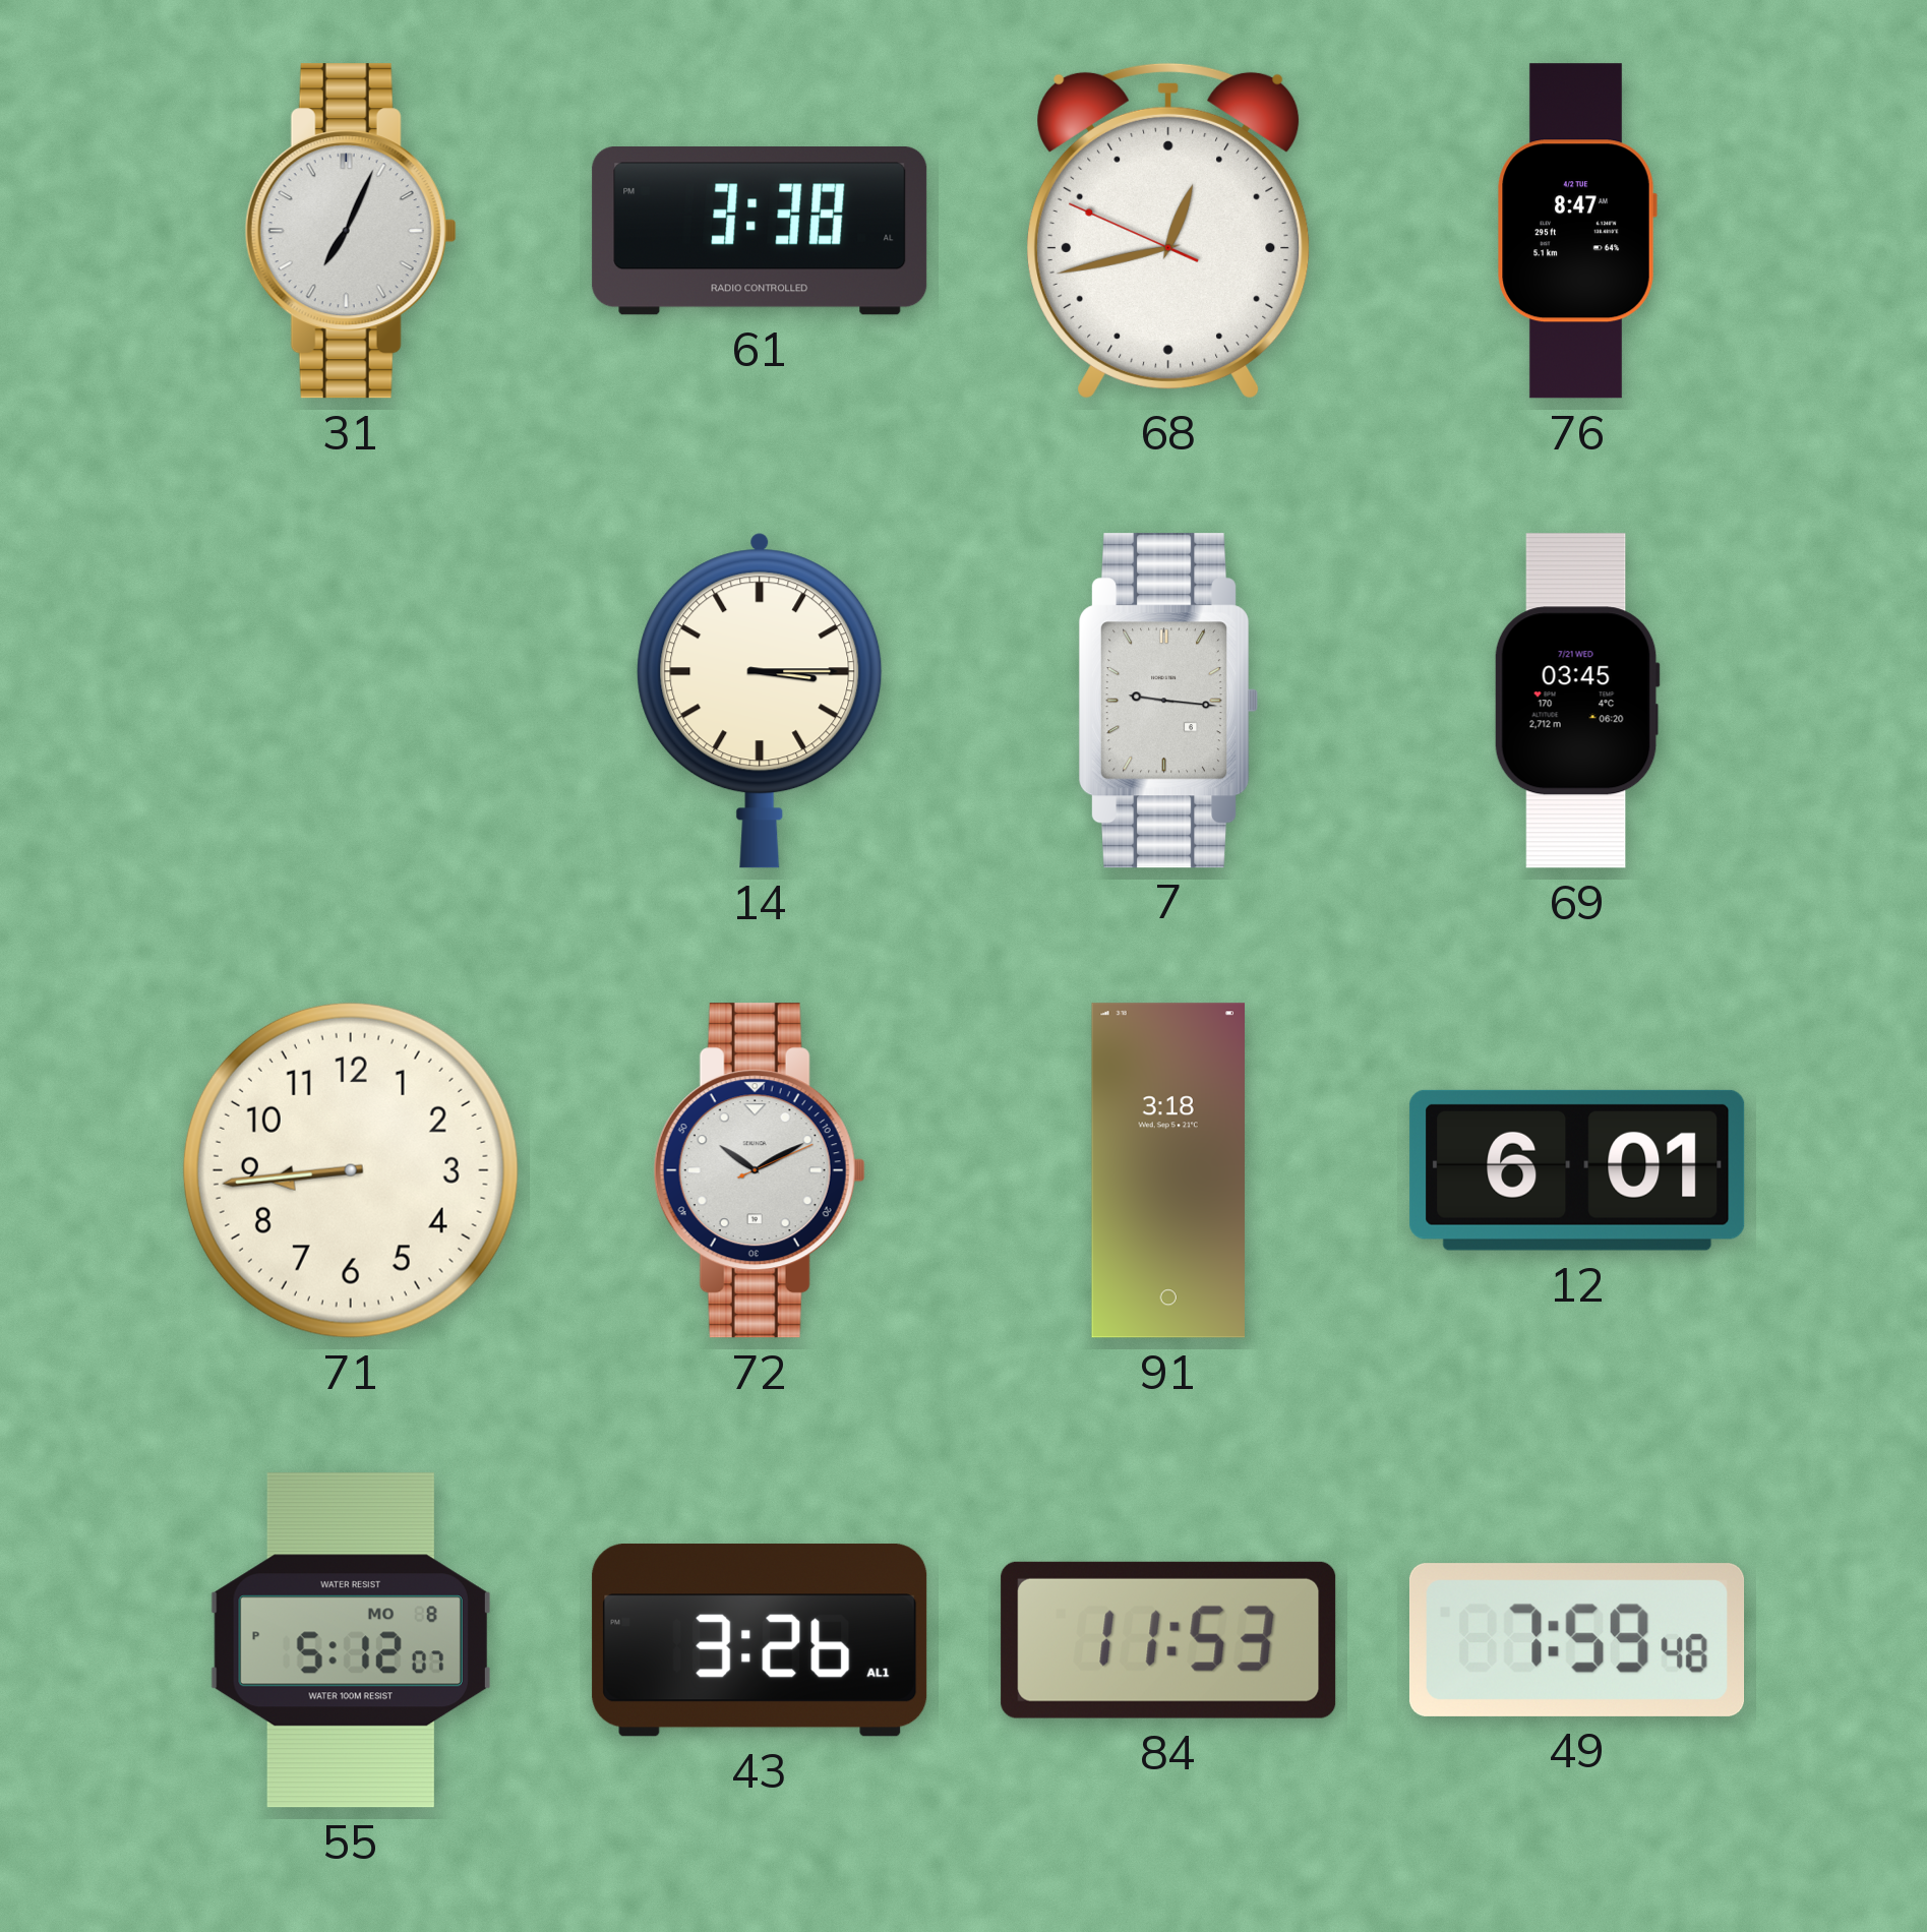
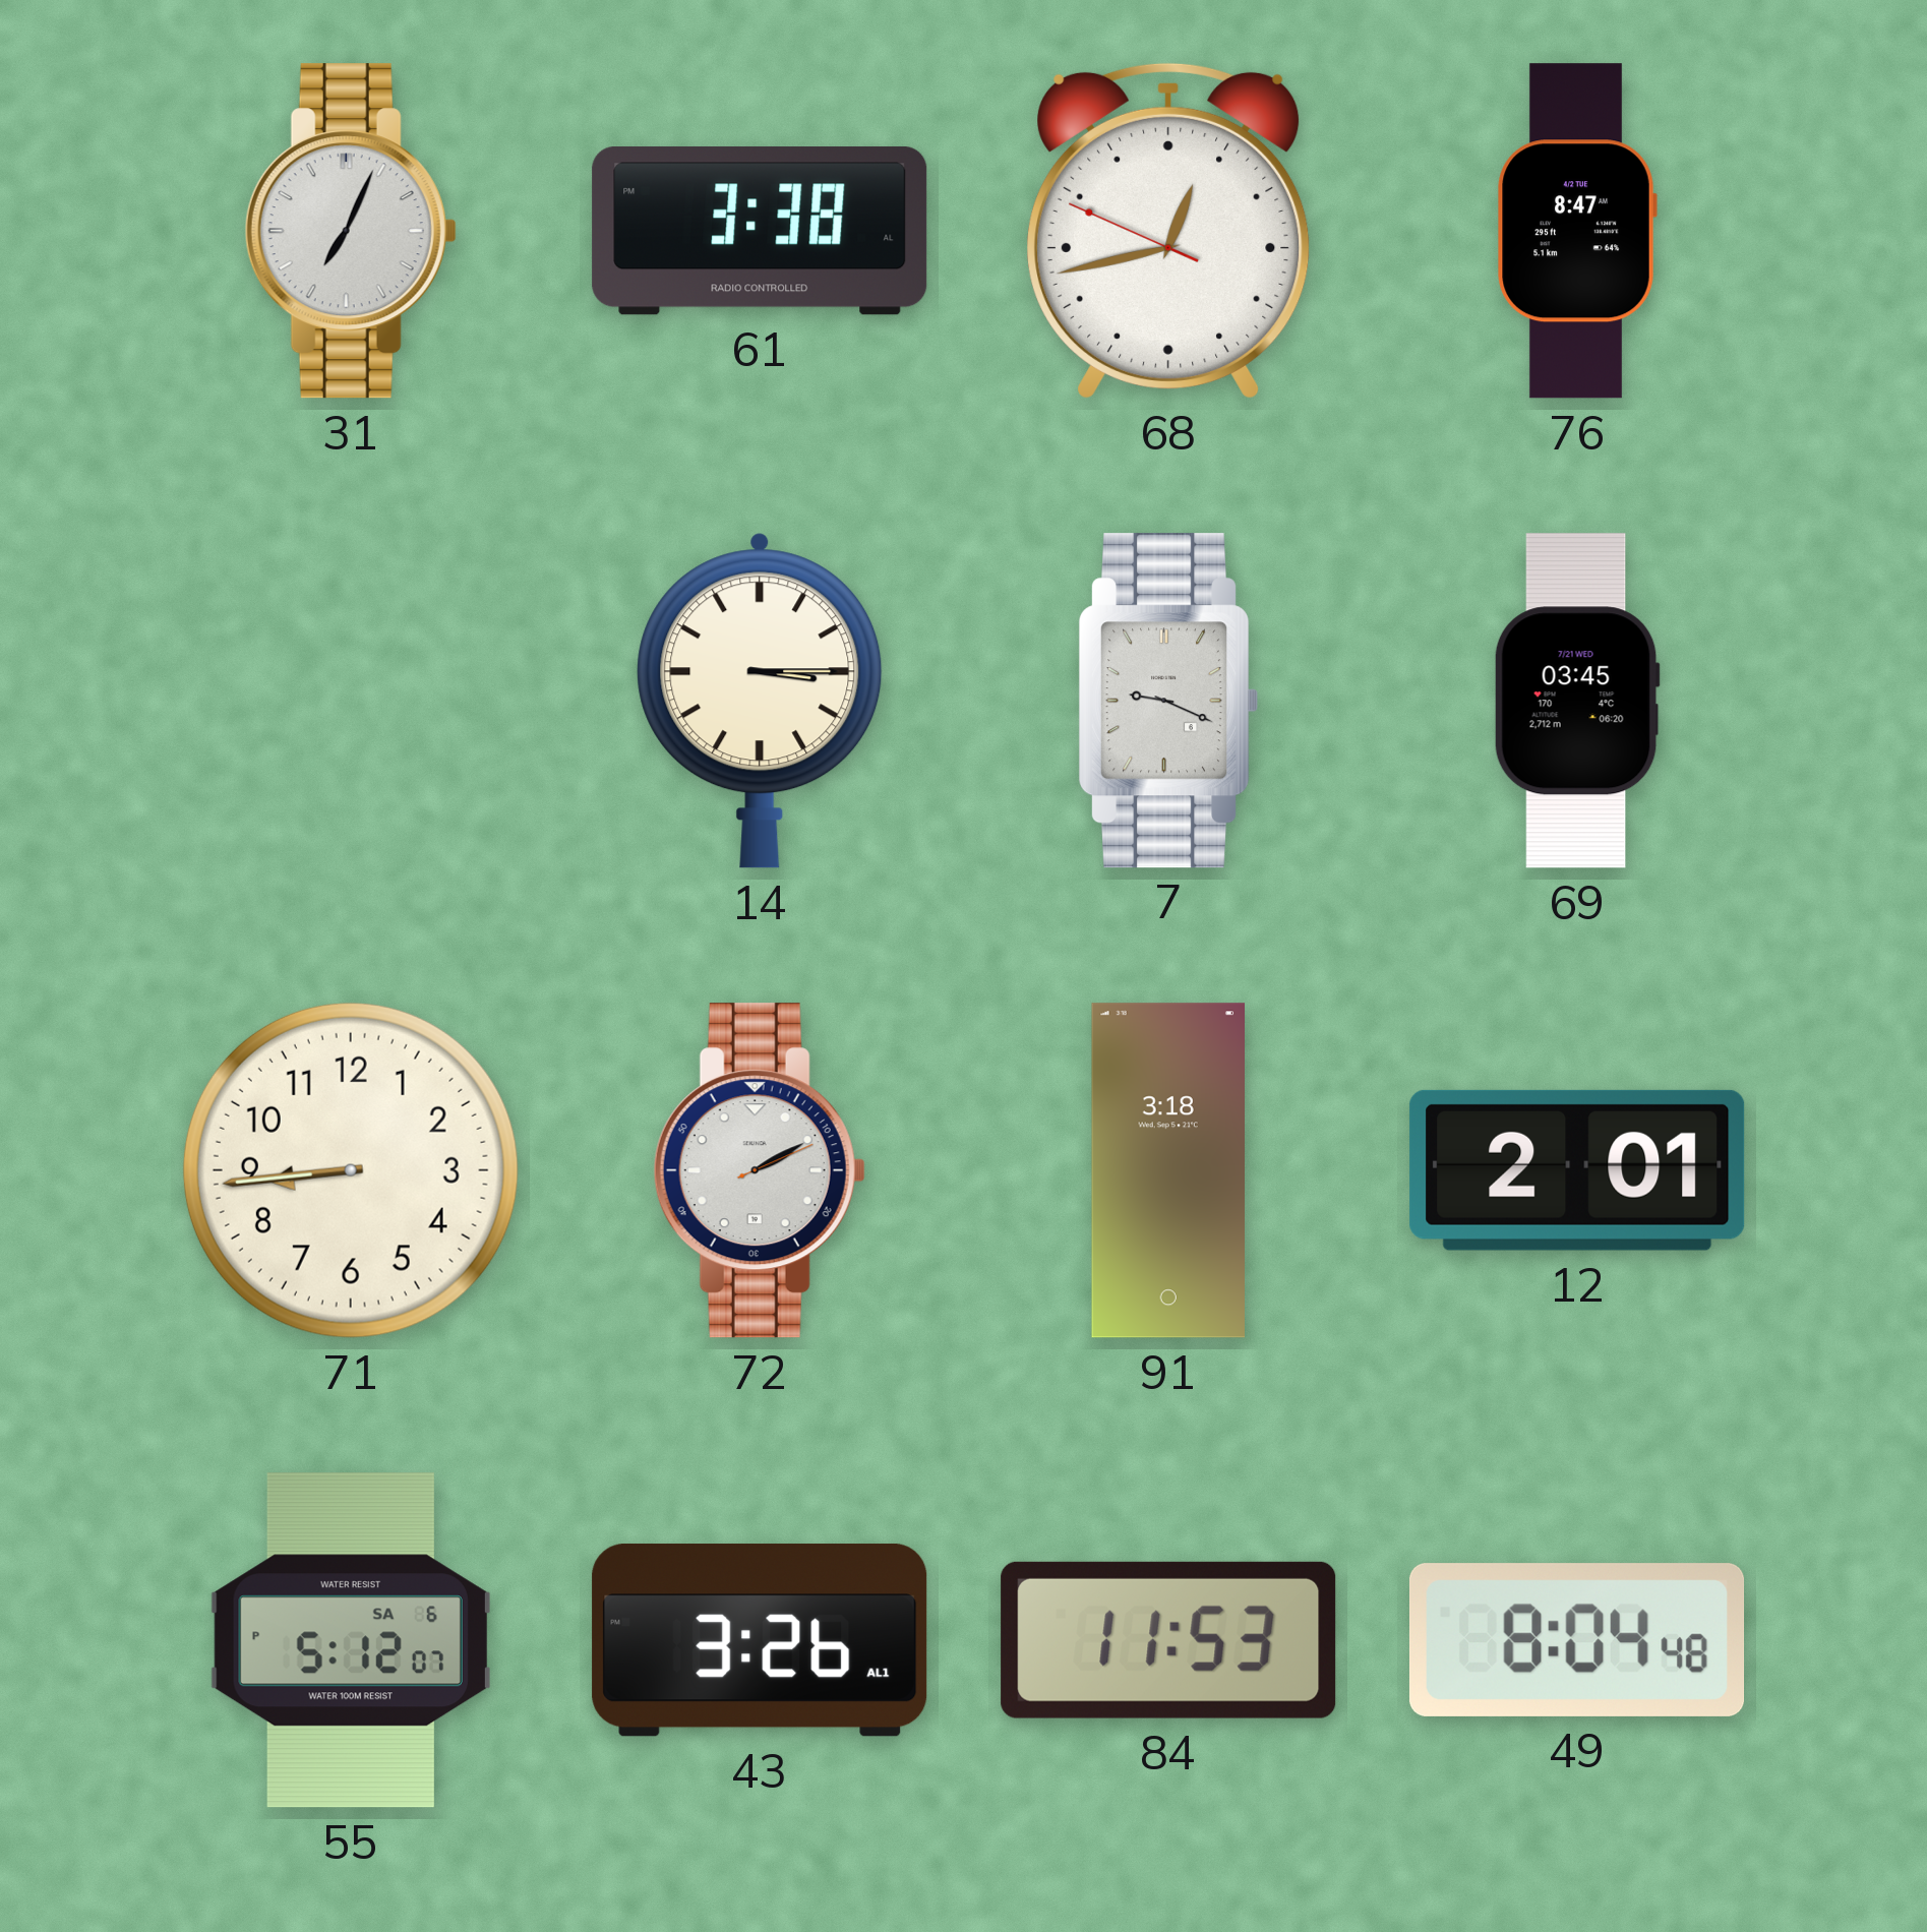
7: 9:16 -> 9:19
72: 10:10 -> 2:10
12: 6:01 -> 2:01
55 date: MO 8 -> SA 6
49: 7:59 -> 8:04
